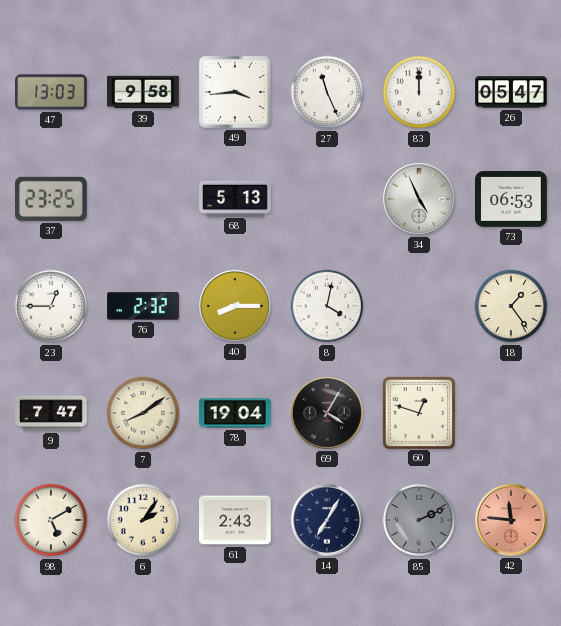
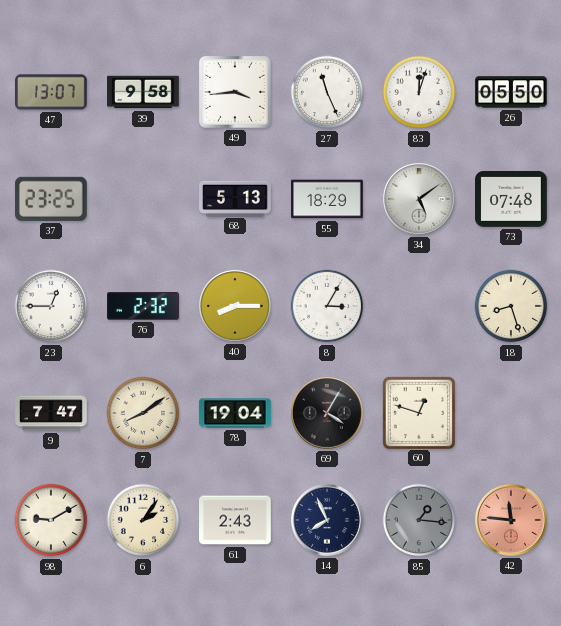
47: 13:03 -> 13:07
83: 12:00 -> 12:03
26: 05:47 -> 05:50
55: none -> 18:29
34: 4:56 -> 5:09
73: 06:53 -> 07:48
8: 4:02 -> 3:05
18: 1:24 -> 8:27
98: 5:10 -> 9:10
14: 7:05 -> 7:56
85: 2:11 -> 1:16
